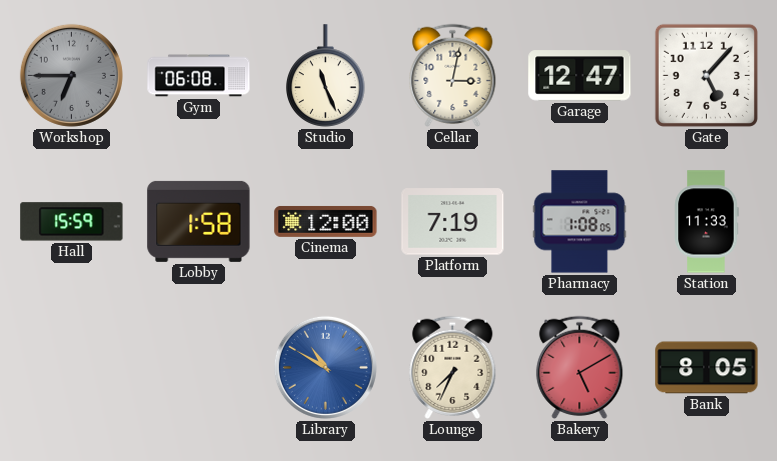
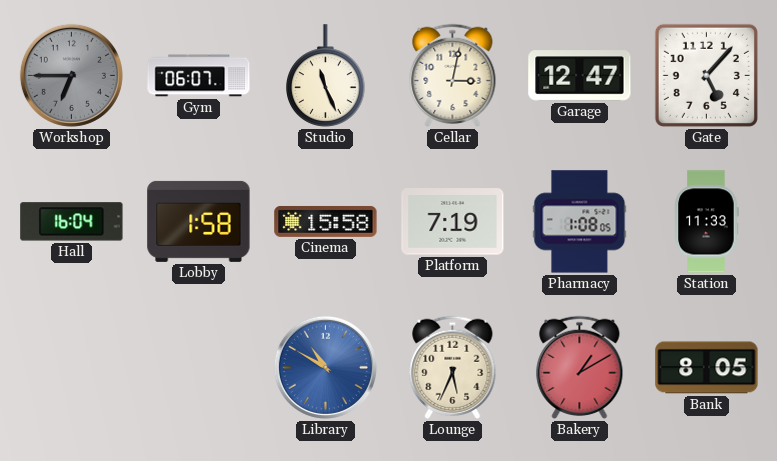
Gym: 06:08 -> 06:07
Hall: 15:59 -> 16:04
Cinema: 12:00 -> 15:58
Lounge: 7:34 -> 5:34
Bakery: 5:10 -> 1:10
